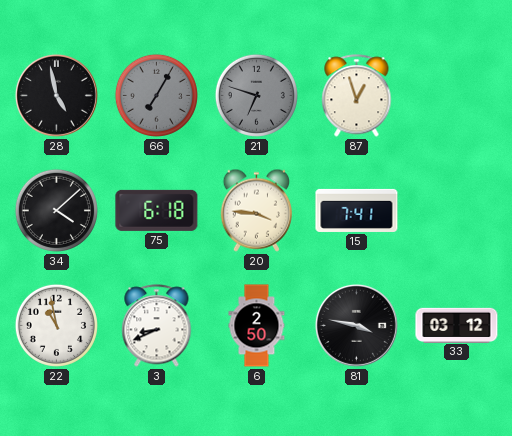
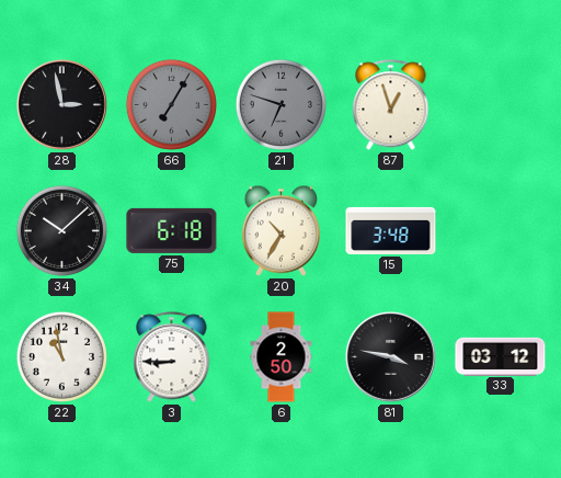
28: 4:58 -> 2:58
34: 4:08 -> 10:08
20: 3:46 -> 10:35
15: 7:41 -> 3:48
3: 8:41 -> 8:45
